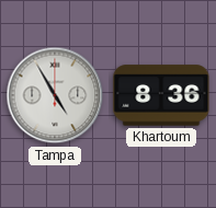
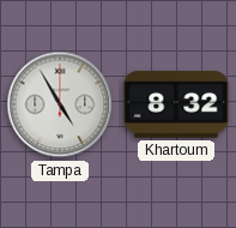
Khartoum: 8:36 -> 8:32
